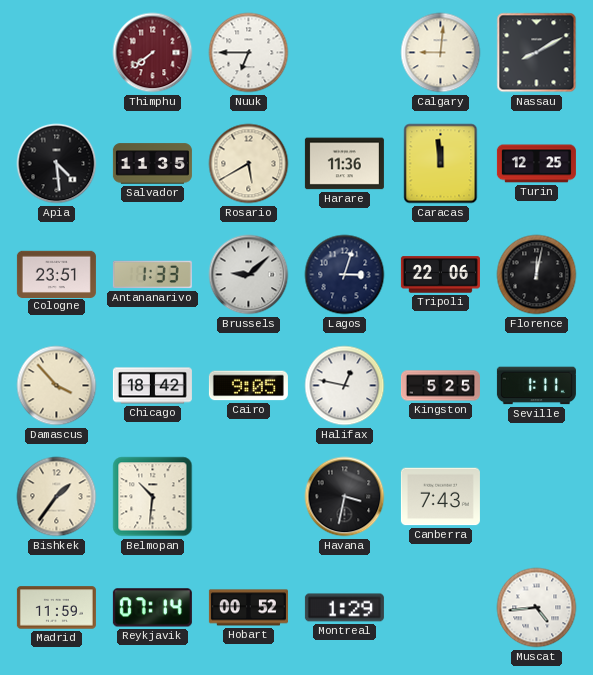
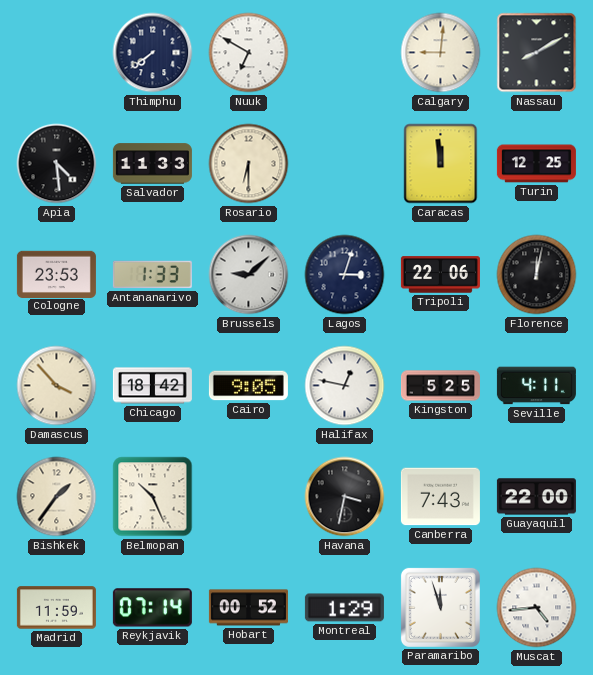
Thimphu dial: burgundy -> navy
Nuuk: 6:45 -> 6:50
Salvador: 11:35 -> 11:33
Rosario: 5:40 -> 6:30
Harare: 11:36 -> none
Cologne: 23:51 -> 23:53
Seville: 1:11 -> 4:11
Belmopan: 10:31 -> 10:26
Guayaquil: none -> 22:00
Paramaribo: none -> 11:57
